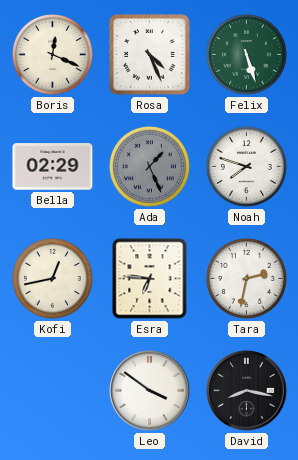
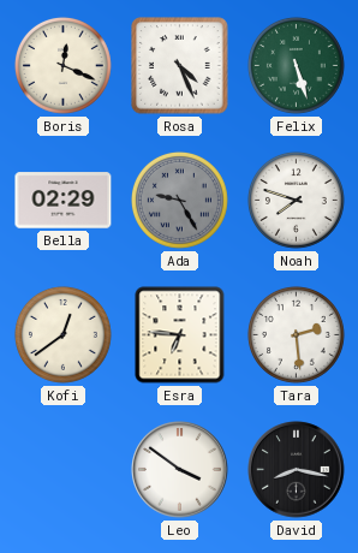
Ada: 1:26 -> 9:25
Kofi: 12:43 -> 12:39
Tara: 2:32 -> 2:29
